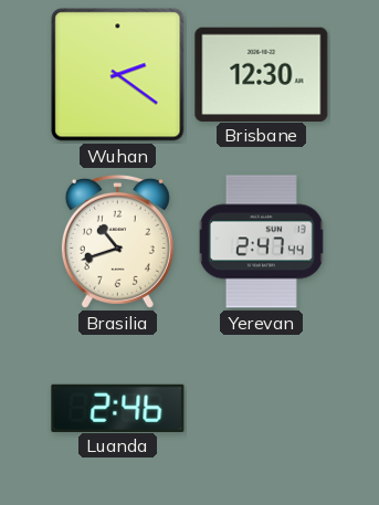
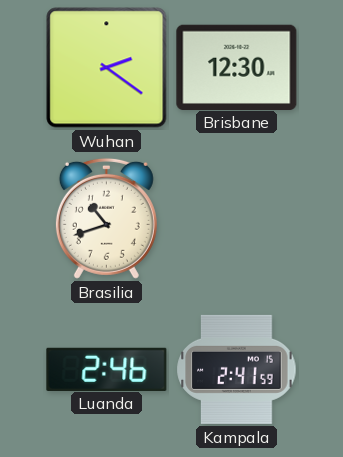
Yerevan: 2:47 -> none
Kampala: none -> 2:41
